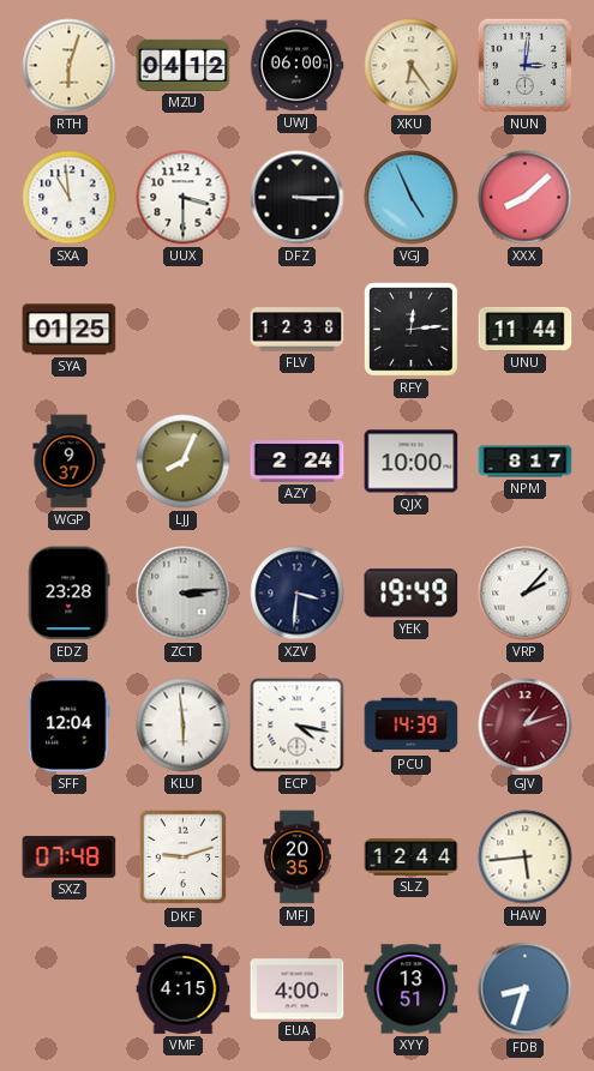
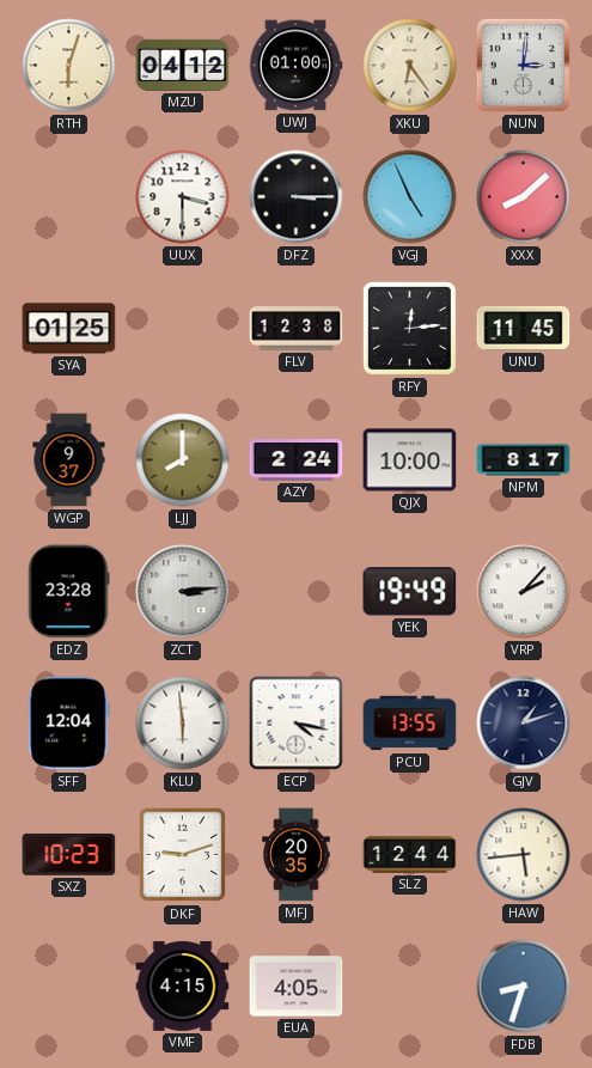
UWJ: 06:00 -> 01:00
SXA: 10:59 -> none
UNU: 11:44 -> 11:45
LJJ: 8:04 -> 8:00
XZV: 3:31 -> none
PCU: 14:39 -> 13:55
GJV dial: burgundy -> navy
SXZ: 07:48 -> 10:23
EUA: 4:00 -> 4:05
XYY: 13:51 -> none
